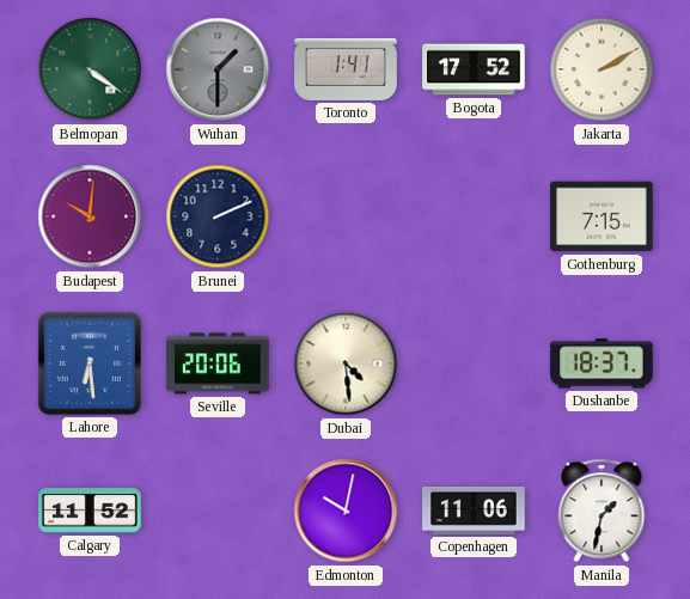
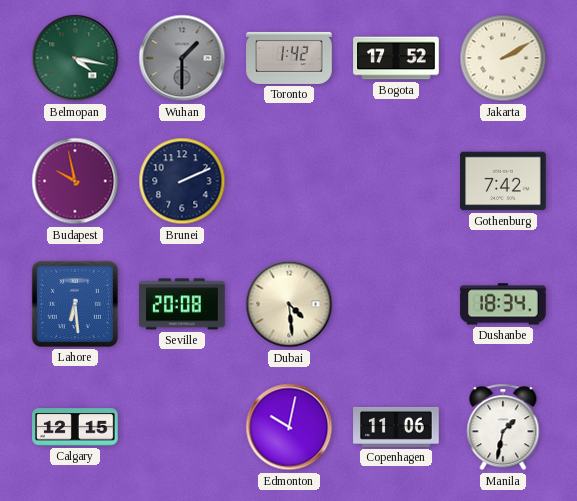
Belmopan: 4:21 -> 4:17
Toronto: 1:41 -> 1:42
Budapest: 10:01 -> 9:58
Gothenburg: 7:15 -> 7:42
Seville: 20:06 -> 20:08
Dushanbe: 18:37 -> 18:34
Calgary: 11:52 -> 12:15
